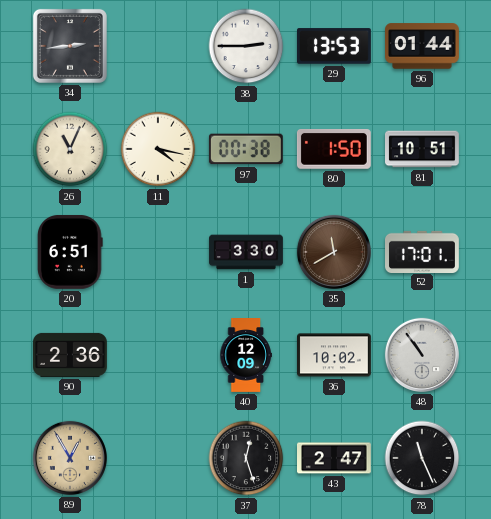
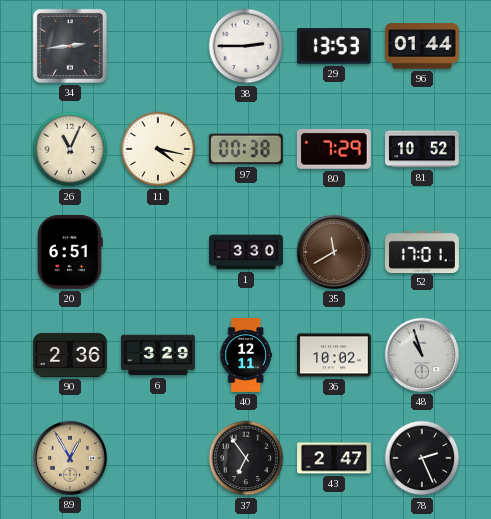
80: 1:50 -> 7:29
81: 10:51 -> 10:52
6: none -> 3:29
40: 12:09 -> 12:11
48: 10:54 -> 10:57
37: 12:27 -> 6:54
78: 11:26 -> 2:26
